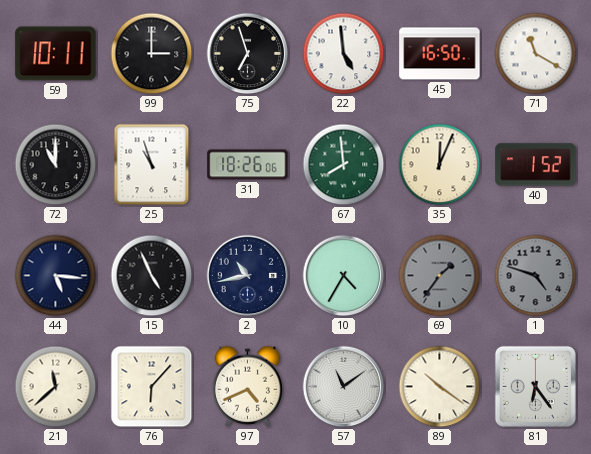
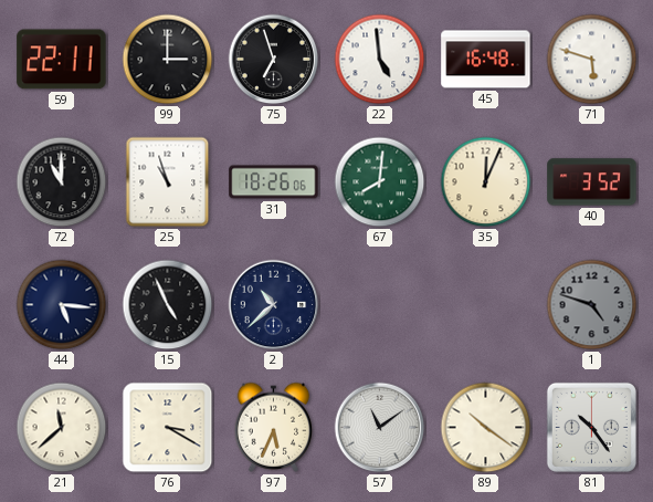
59: 10:11 -> 22:11
45: 16:50 -> 16:48
71: 11:20 -> 5:48
67: 7:59 -> 8:01
40: 1:52 -> 3:52
2: 10:43 -> 10:38
10: 4:35 -> none
69: 1:36 -> none
76: 6:07 -> 3:20
97: 4:41 -> 5:34
81: 6:24 -> 10:24
